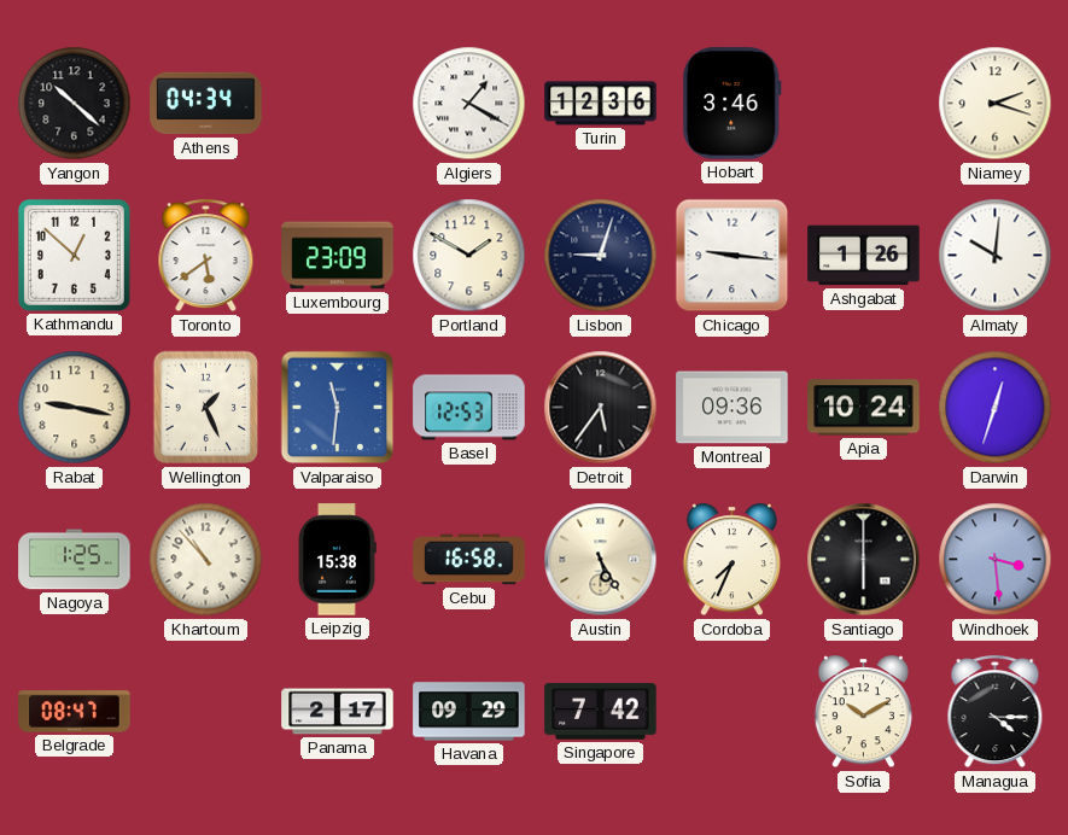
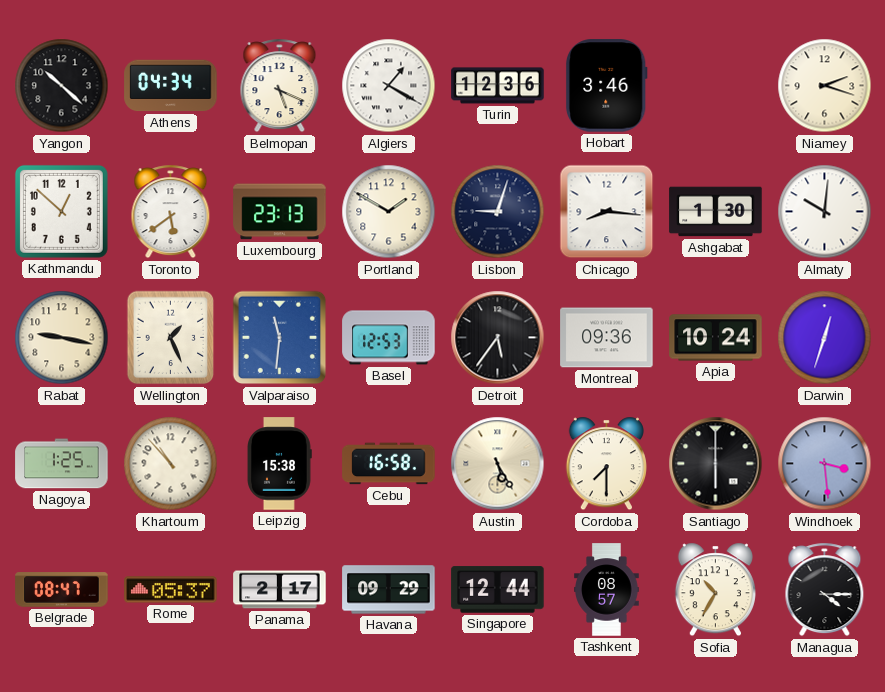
Belmopan: none -> 5:19
Luxembourg: 23:09 -> 23:13
Chicago: 9:16 -> 8:16
Ashgabat: 1:26 -> 1:30
Cordoba: 7:34 -> 7:30
Rome: none -> 05:37
Singapore: 7:42 -> 12:44
Tashkent: none -> 08:57
Sofia: 10:10 -> 10:35
